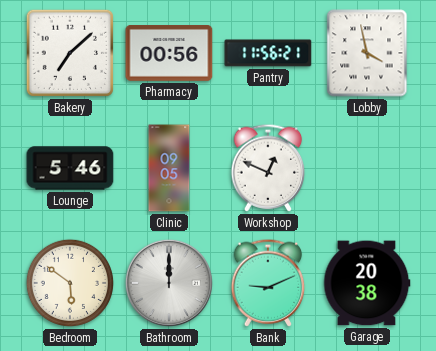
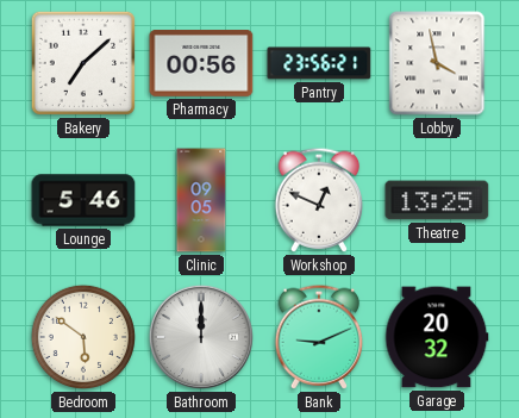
Pantry: 11:56 -> 23:56
Theatre: none -> 13:25
Garage: 20:38 -> 20:32
